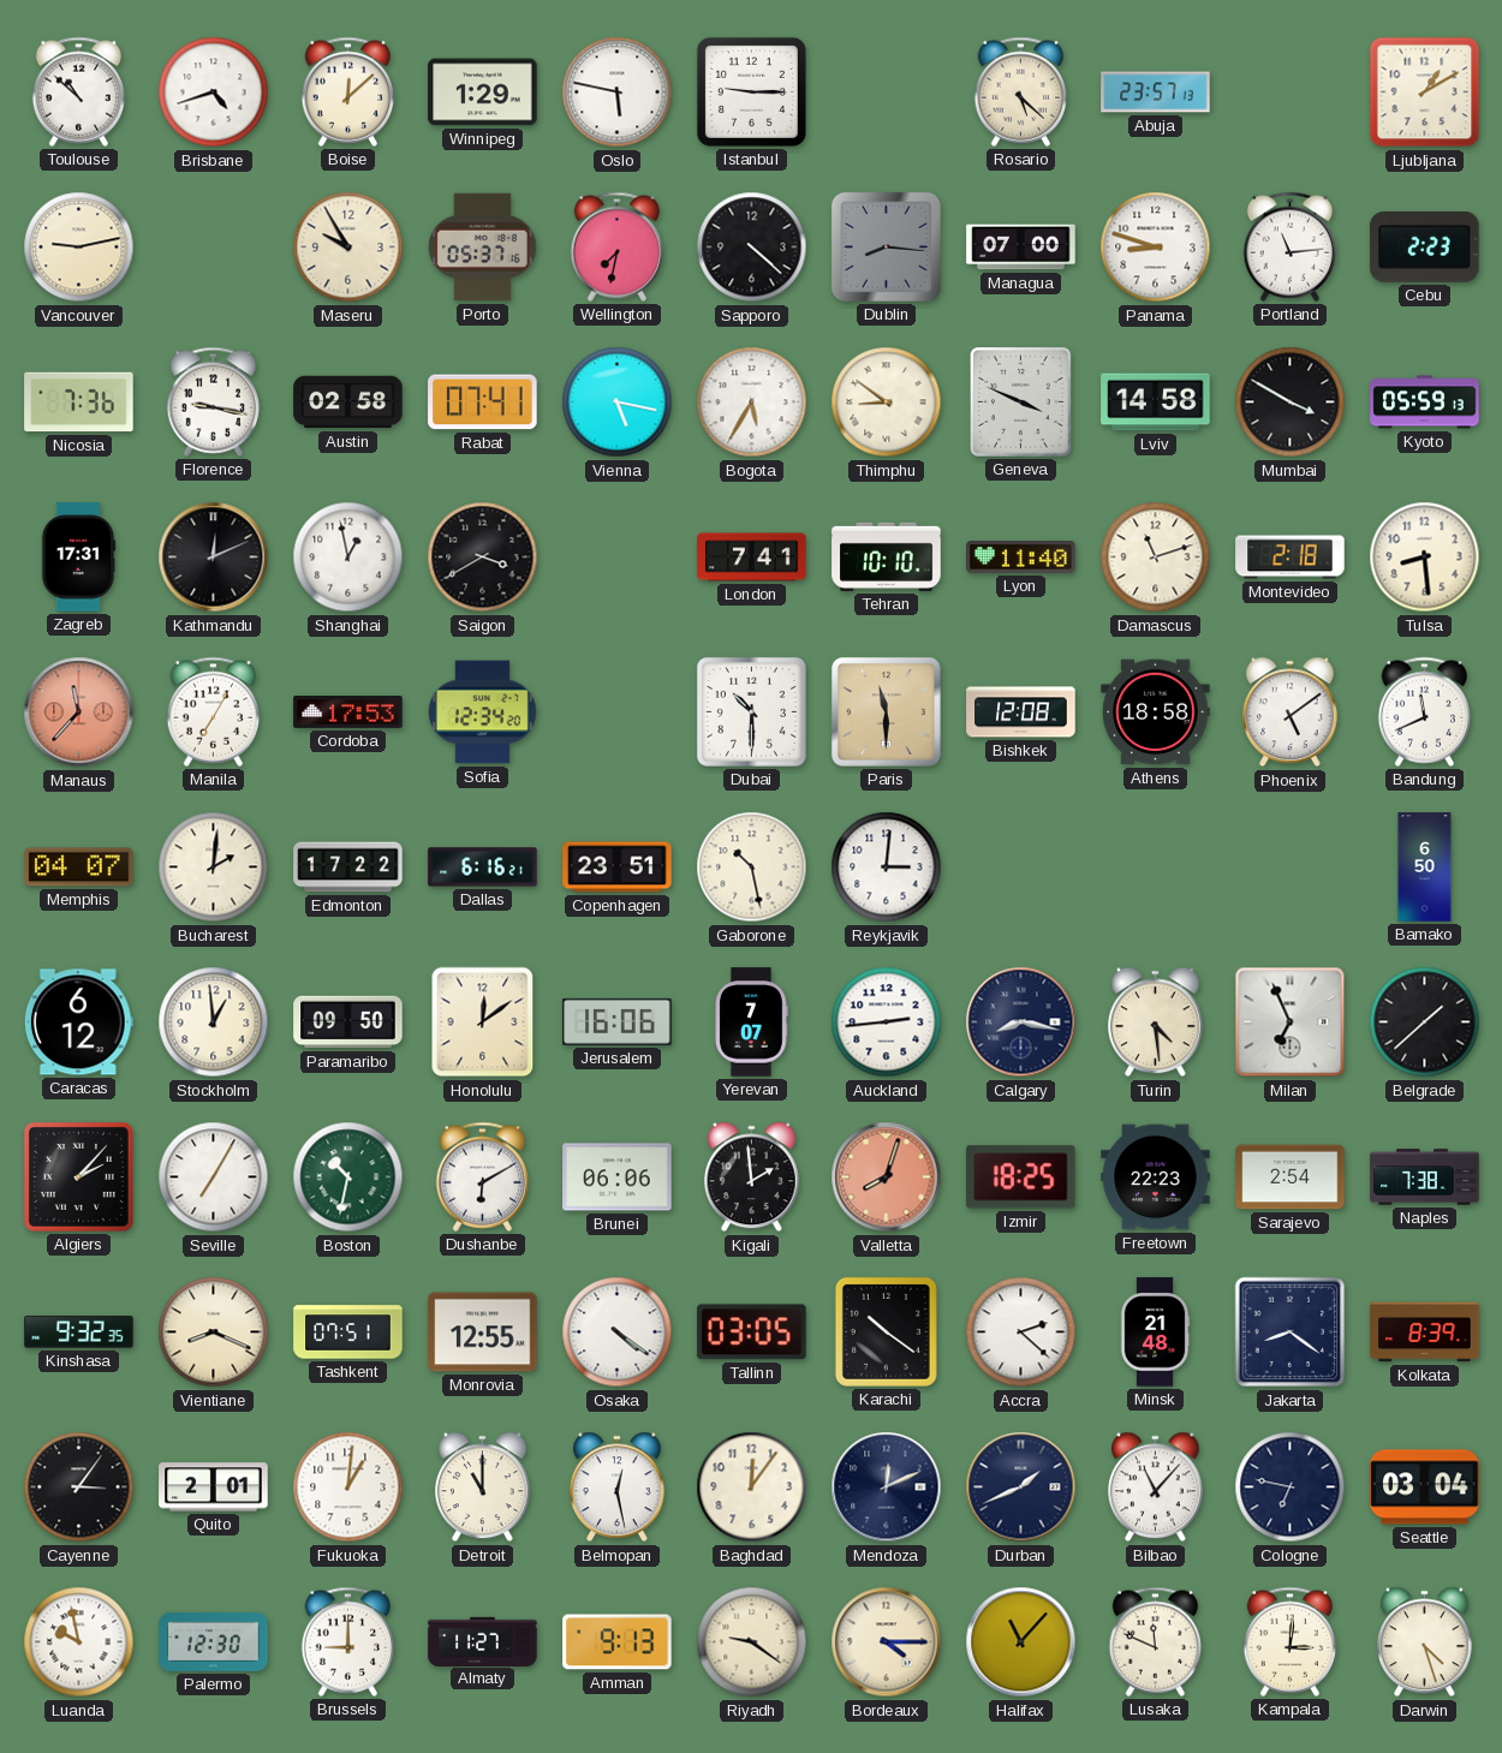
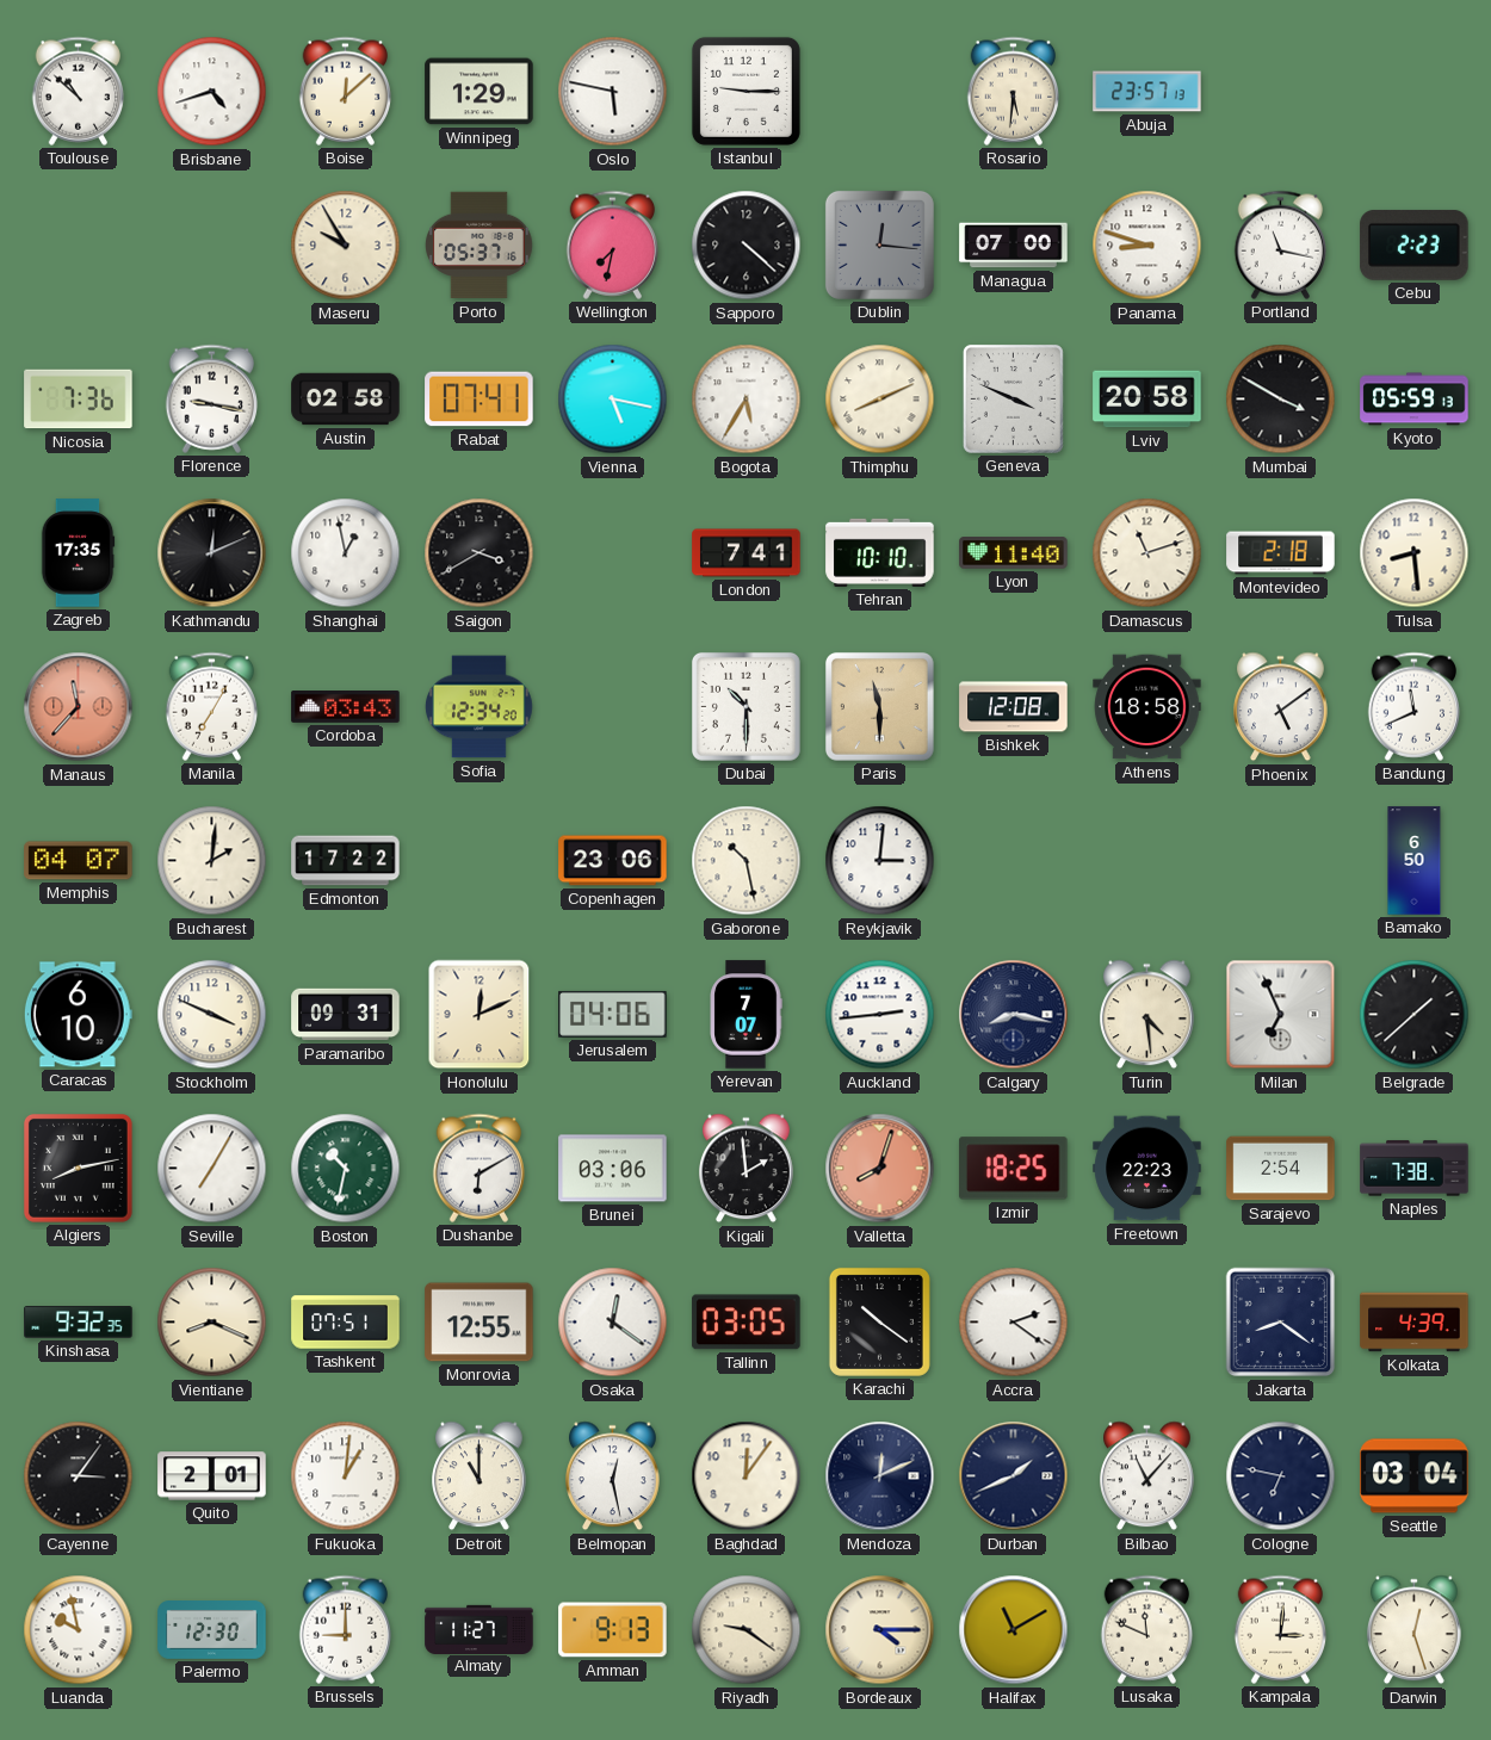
Rosario: 5:22 -> 5:31
Ljubljana: 1:10 -> none
Vancouver: 9:13 -> none
Dublin: 8:16 -> 12:16
Portland: 11:14 -> 11:17
Thimphu: 8:51 -> 8:11
Lviv: 14:58 -> 20:58
Zagreb: 17:31 -> 17:35
Cordoba: 17:53 -> 03:43
Dallas: 6:16 -> none
Copenhagen: 23:51 -> 23:06
Caracas: 6:12 -> 6:10
Stockholm: 12:59 -> 3:49
Paramaribo: 09:50 -> 09:31
Honolulu: 12:09 -> 12:11
Jerusalem: 16:06 -> 04:06
Algiers: 2:07 -> 8:13
Brunei: 06:06 -> 03:06
Osaka: 4:21 -> 12:21
Accra: 2:22 -> 2:21
Minsk: 21:48 -> none
Kolkata: 8:39 -> 4:39
Halifax: 11:07 -> 11:10
Darwin: 4:27 -> 12:27
